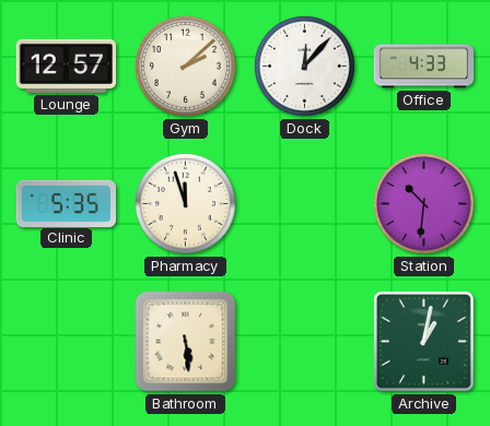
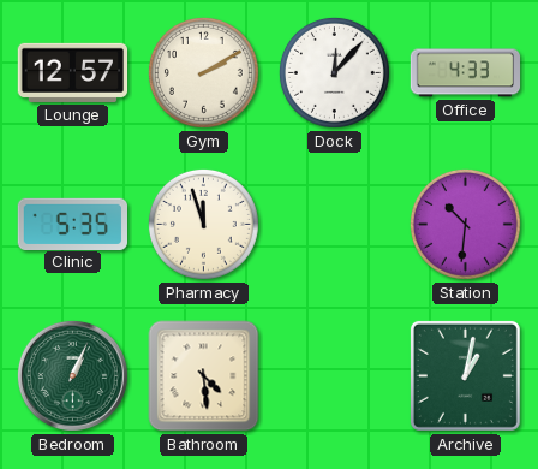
Gym: 2:08 -> 2:10
Bedroom: none -> 1:04
Bathroom: 5:29 -> 4:29
